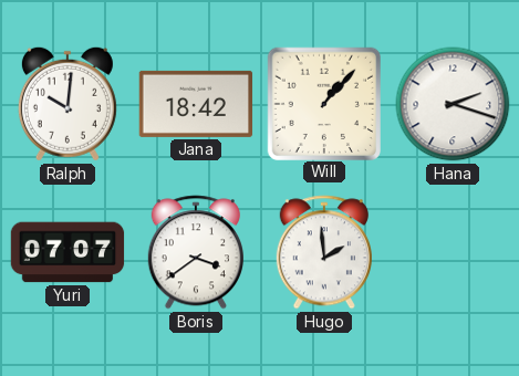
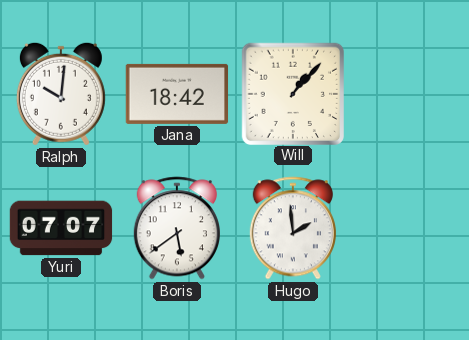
Hana: 2:18 -> none
Boris: 3:39 -> 5:39
